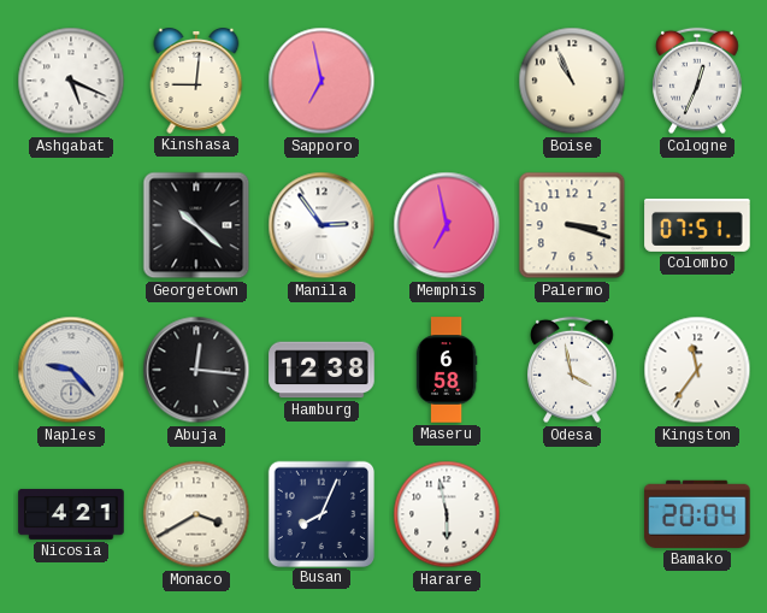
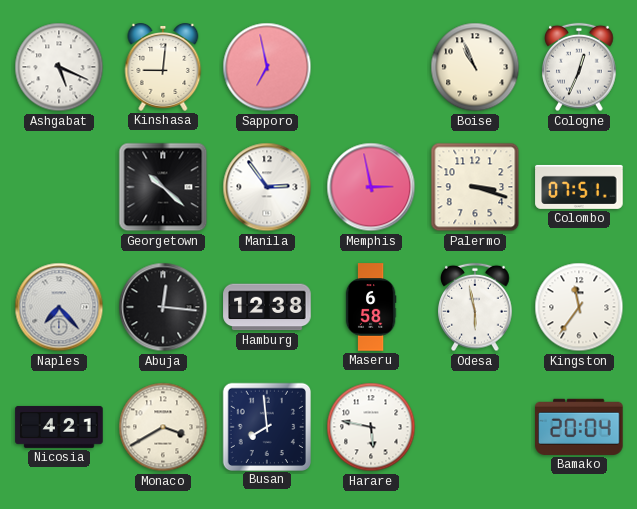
Memphis: 6:58 -> 2:58
Naples: 9:23 -> 7:23
Odesa: 3:58 -> 5:58
Busan: 8:04 -> 7:59
Harare: 5:58 -> 5:47
